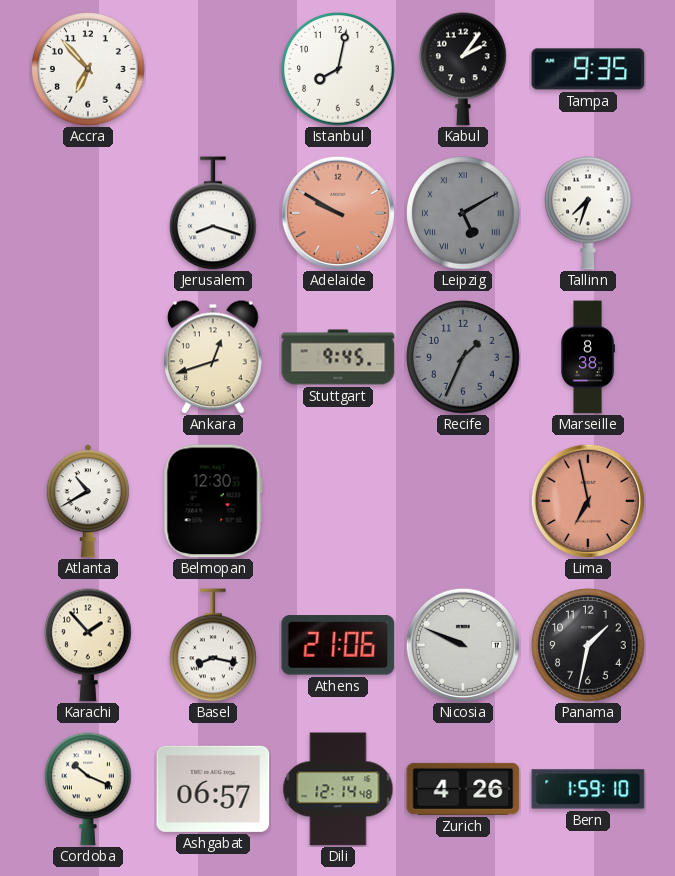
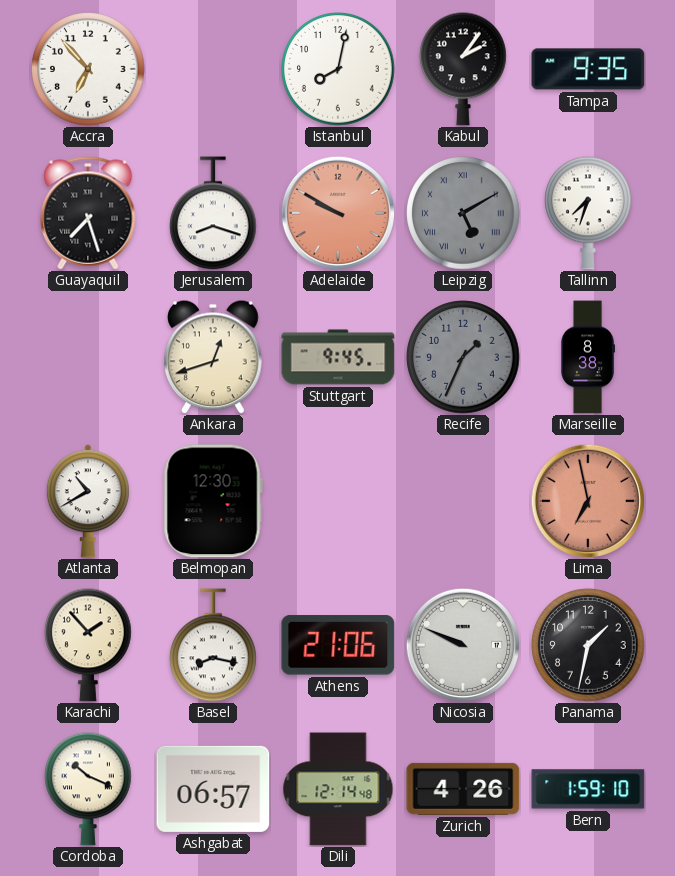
Guayaquil: none -> 7:27
